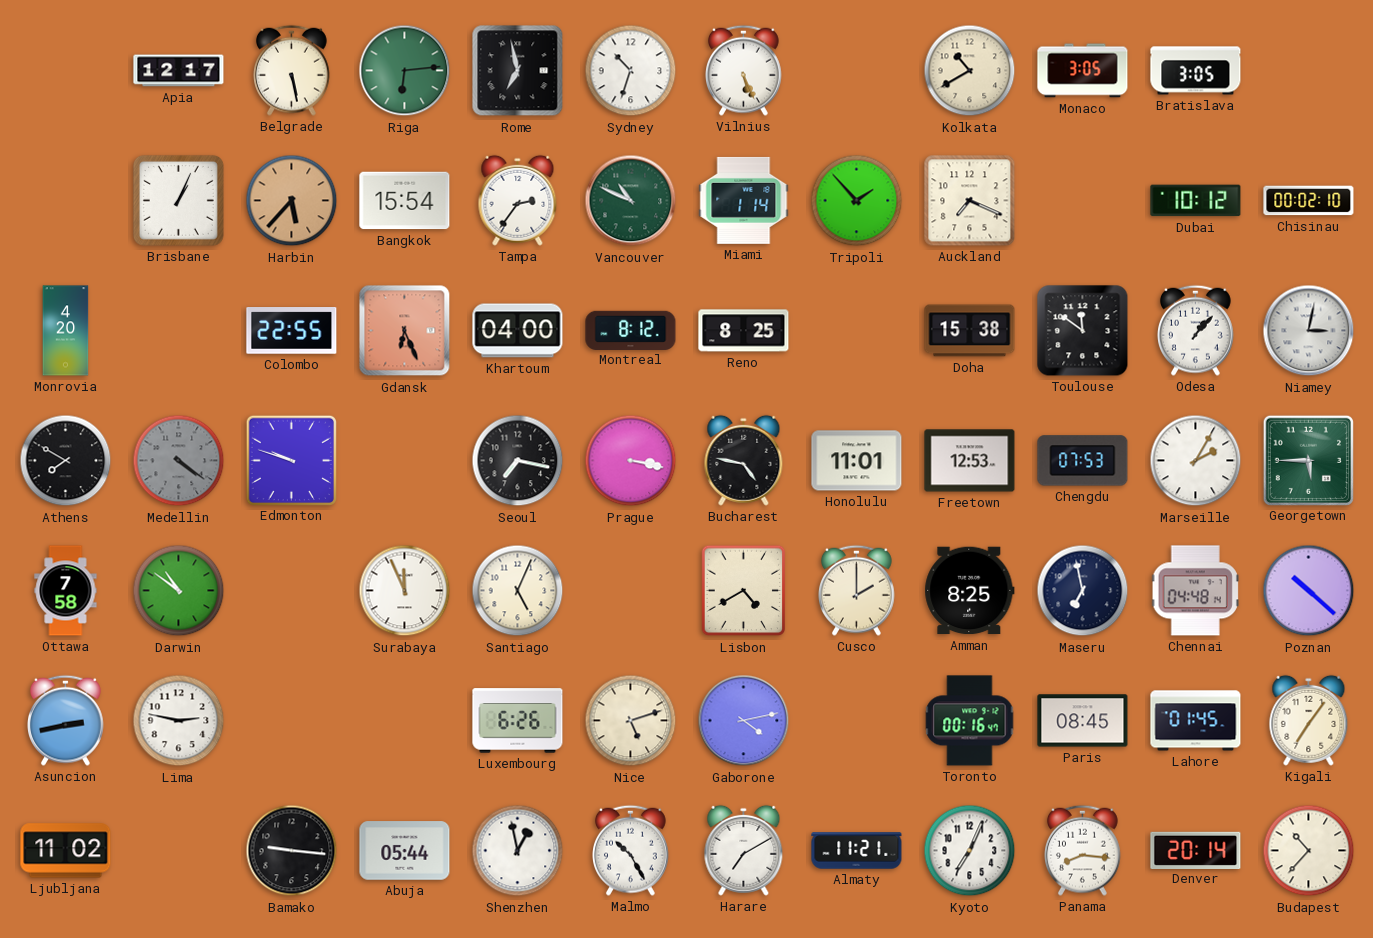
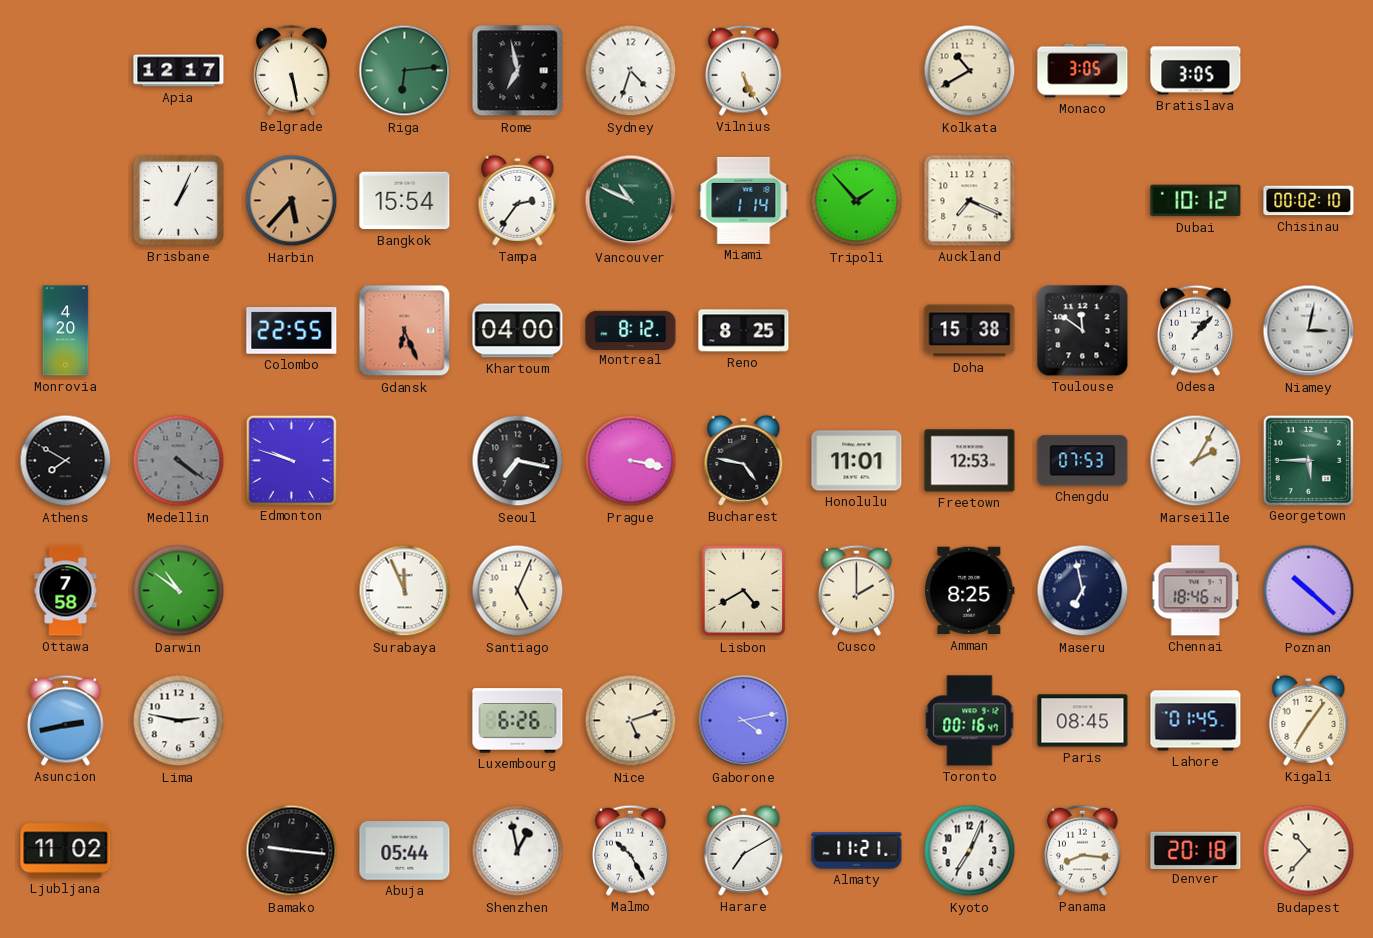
Sydney: 10:33 -> 4:33
Chennai: 04:48 -> 18:46
Denver: 20:14 -> 20:18
